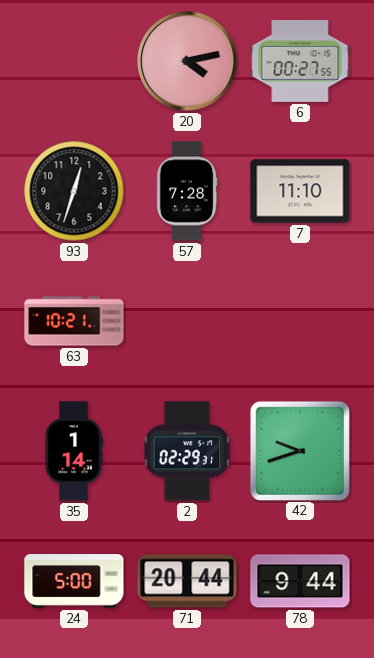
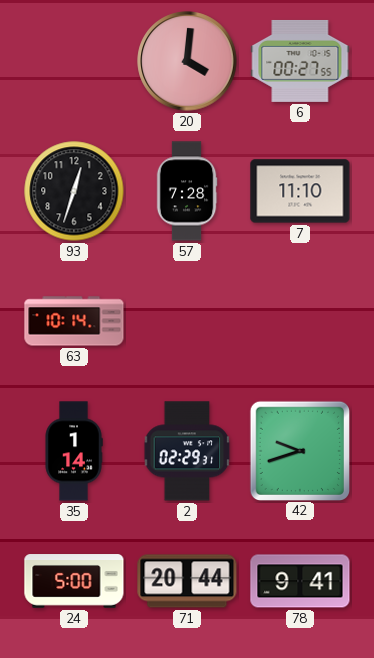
20: 4:13 -> 4:01
63: 10:21 -> 10:14
78: 9:44 -> 9:41
